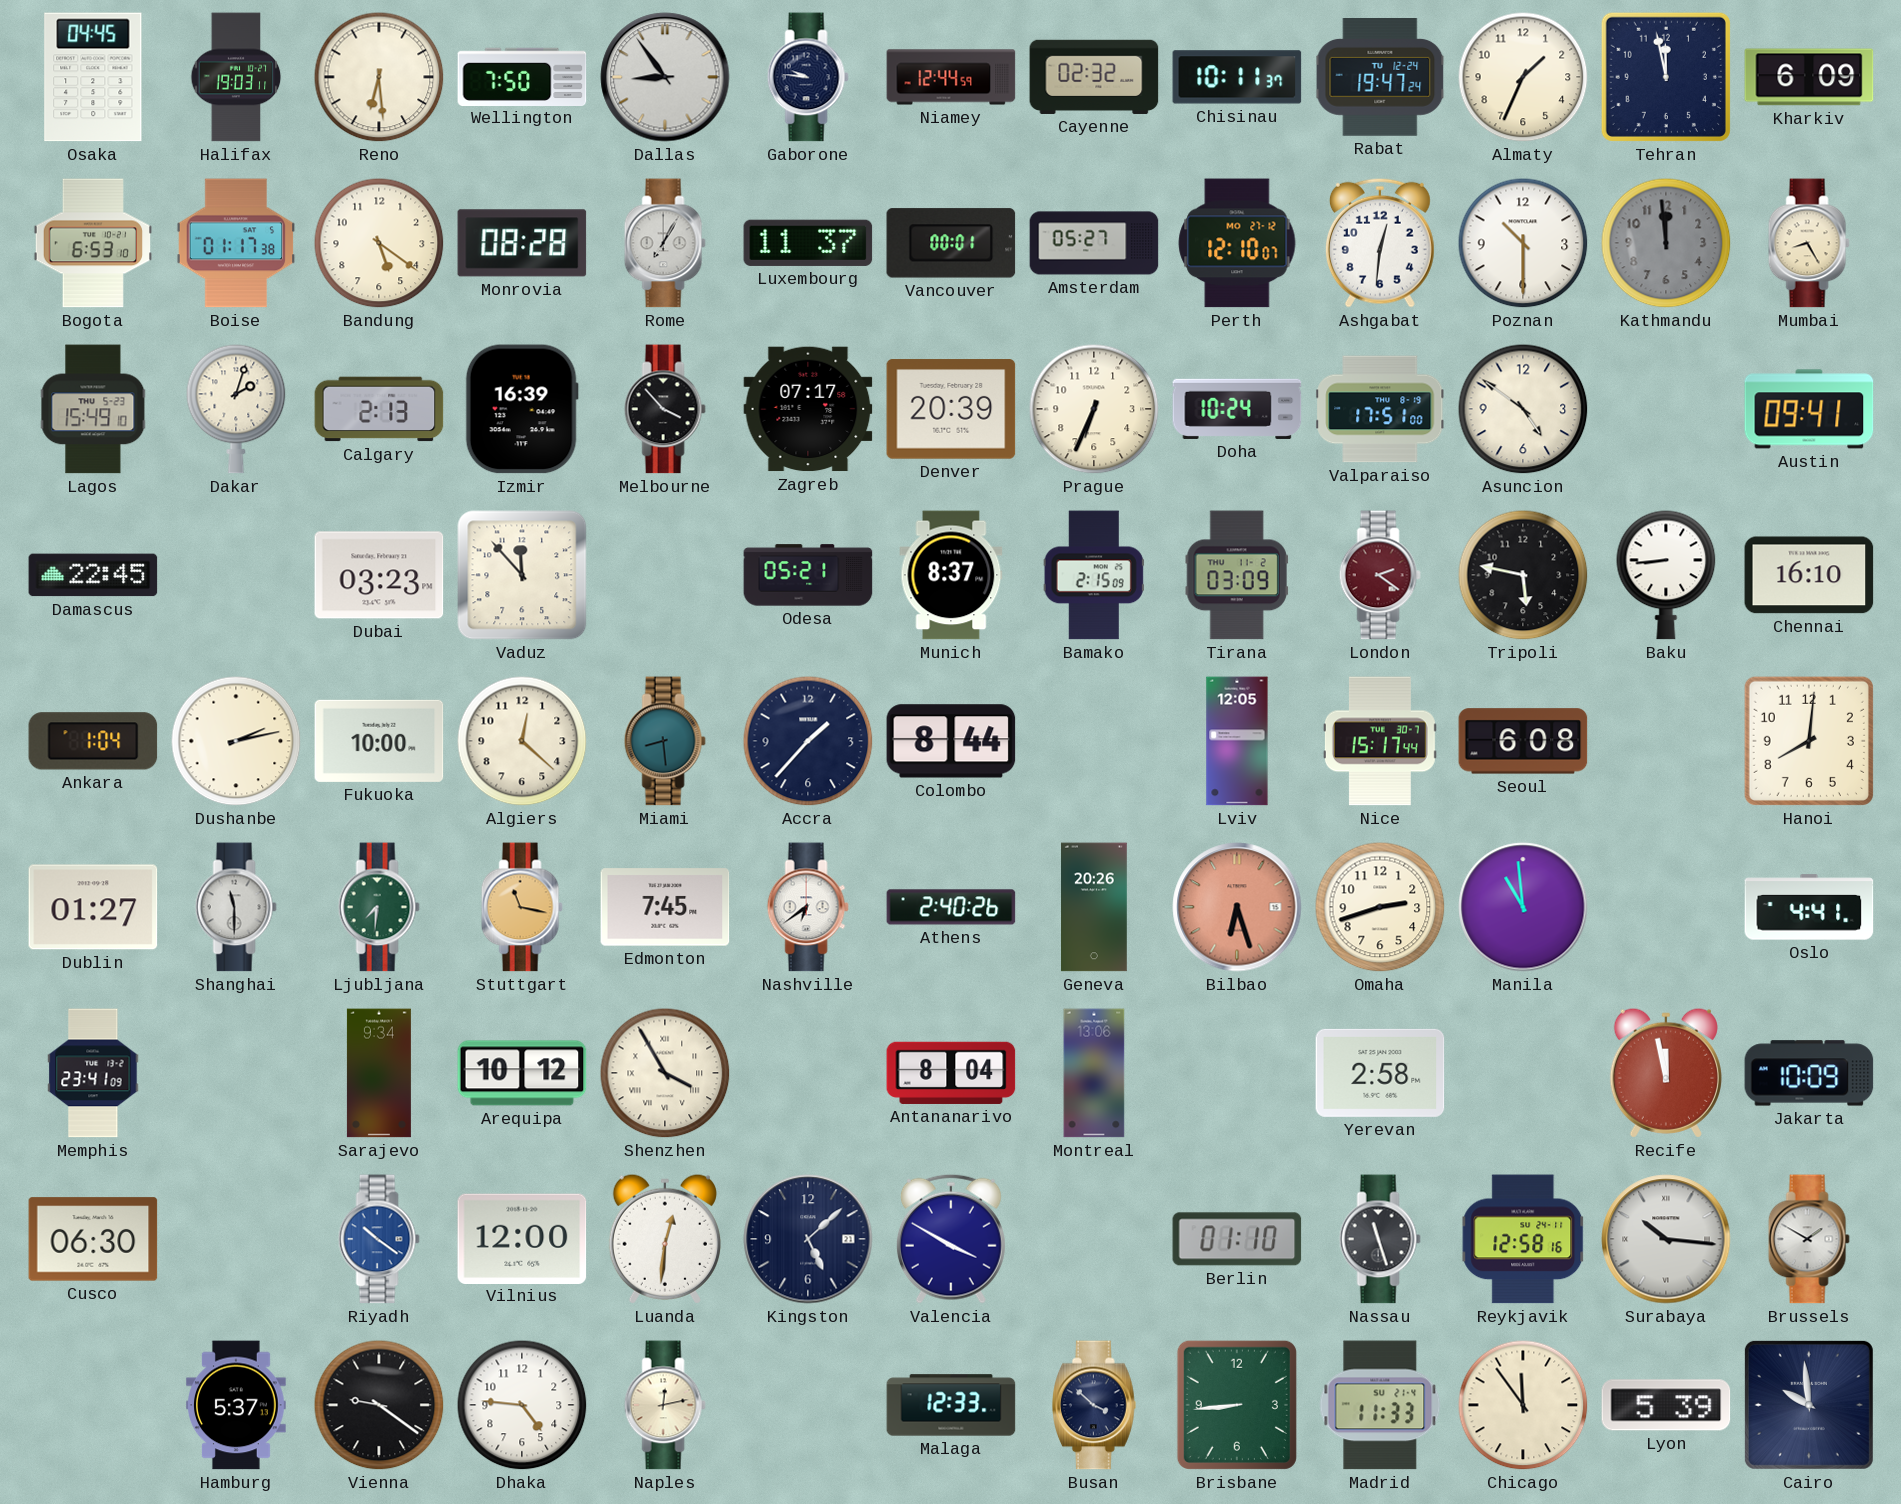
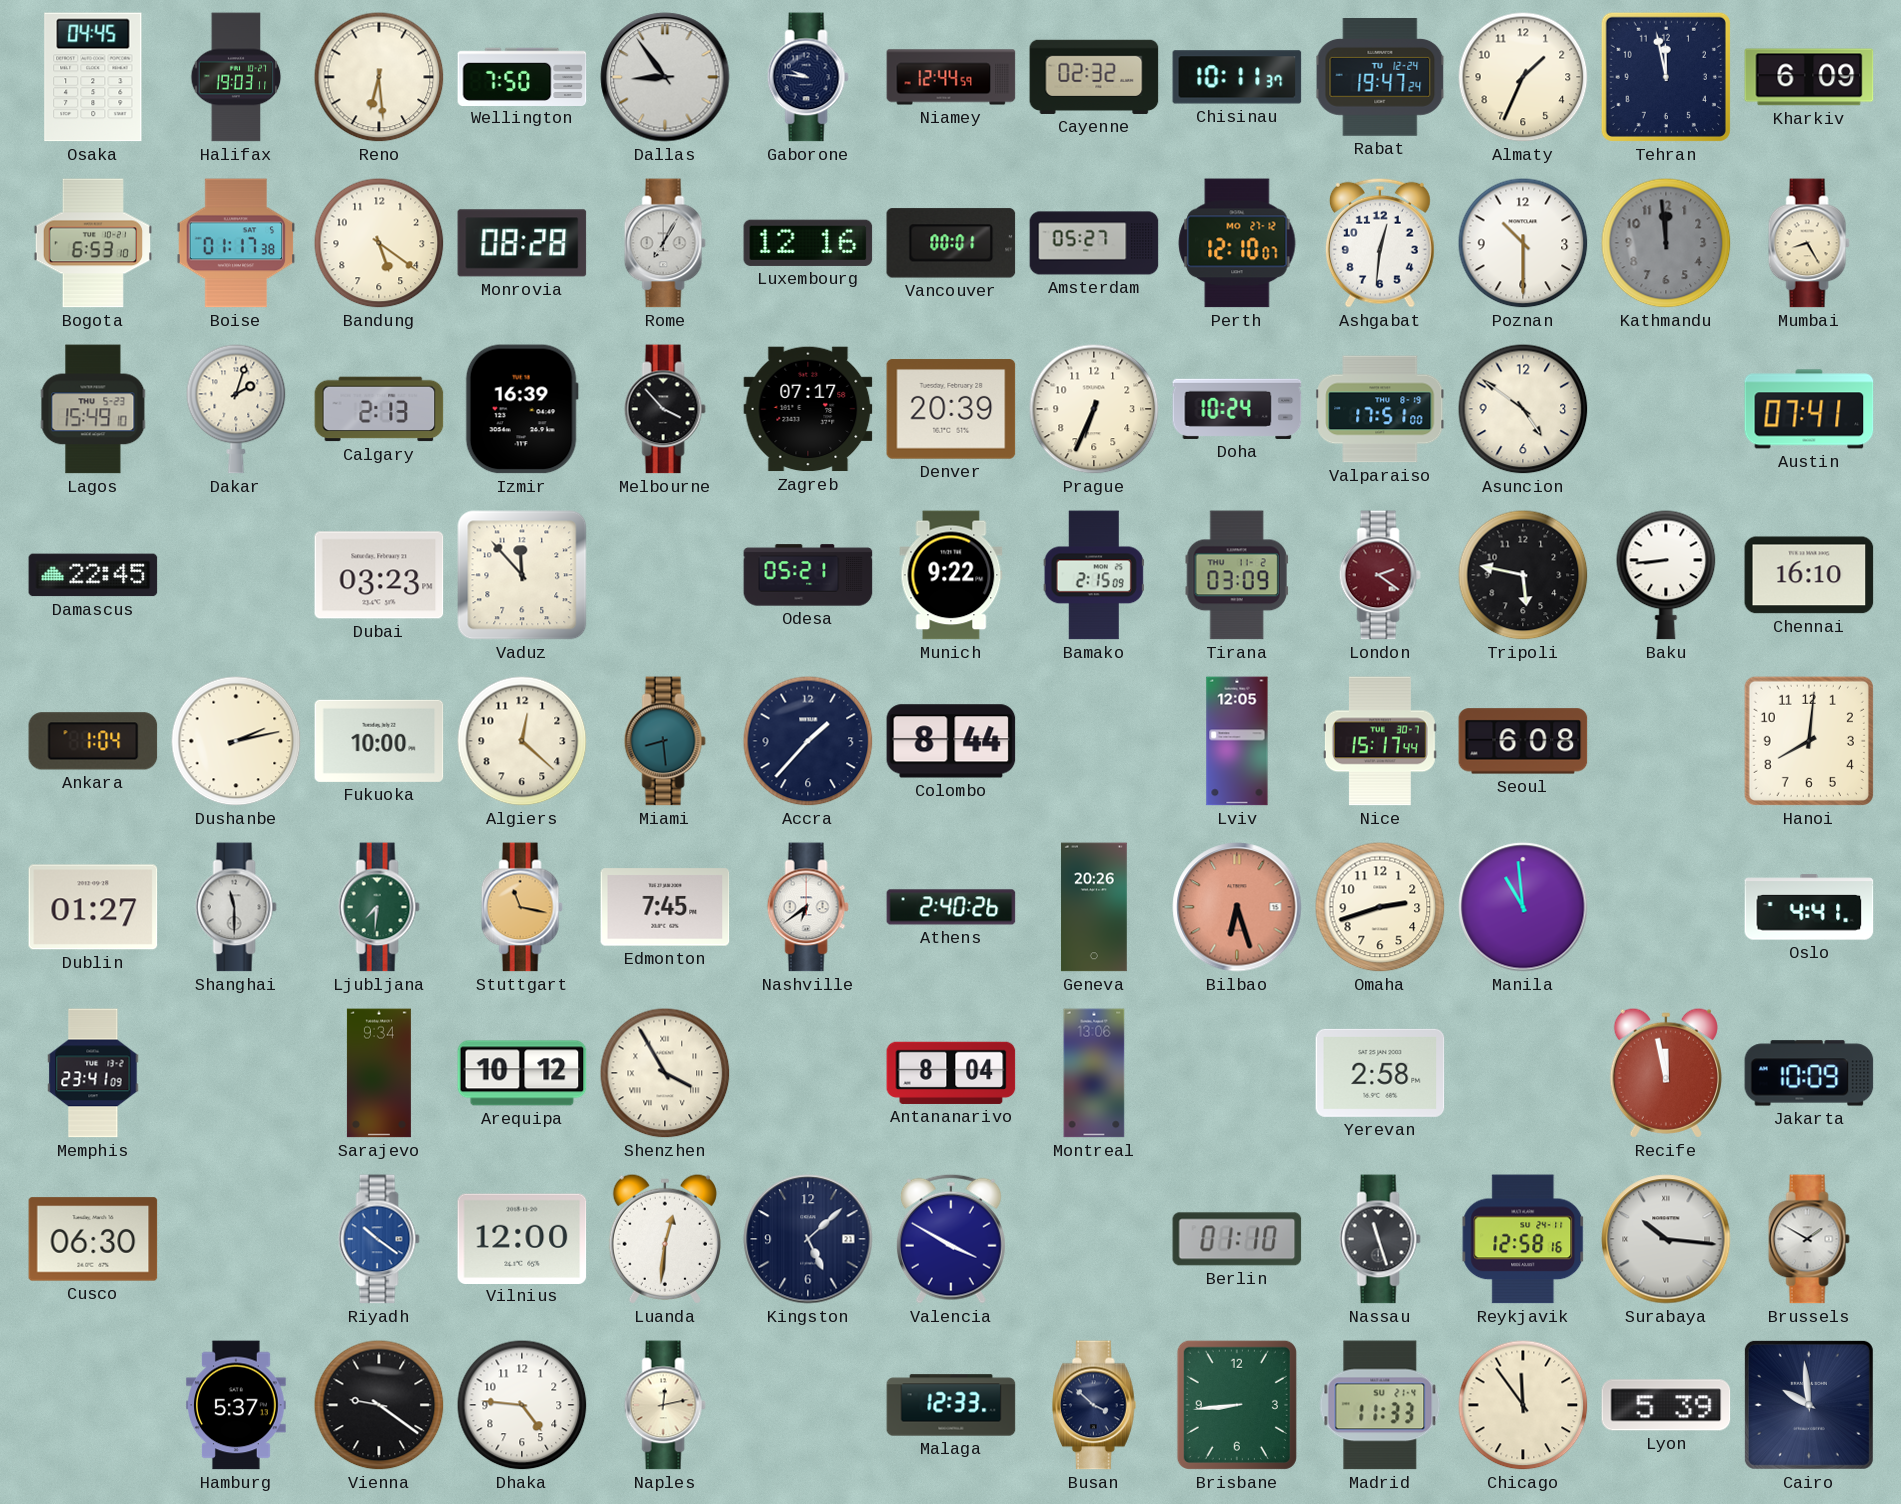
Luxembourg: 11:37 -> 12:16
Austin: 09:41 -> 07:41
Munich: 8:37 -> 9:22
